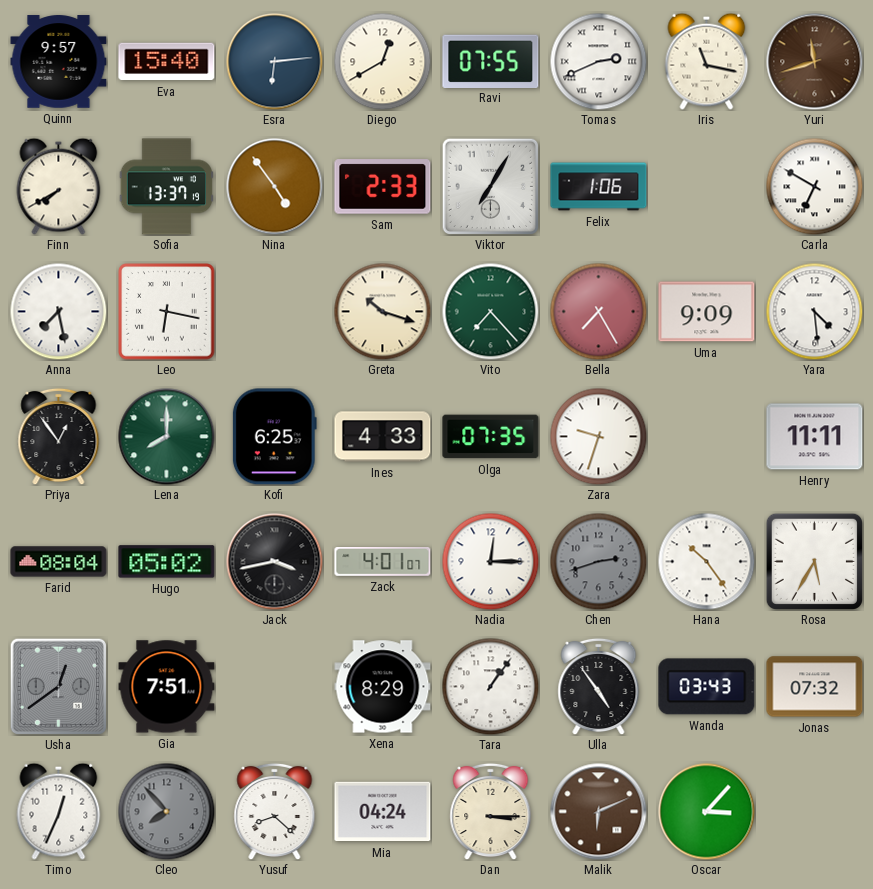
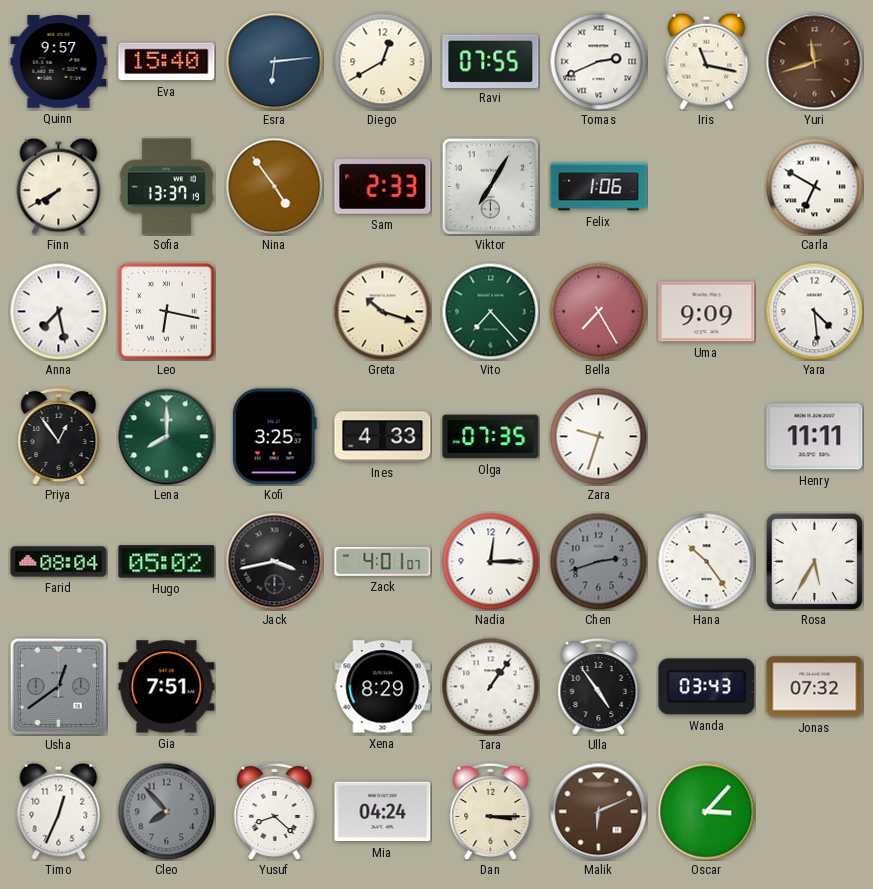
Kofi: 6:25 -> 3:25
